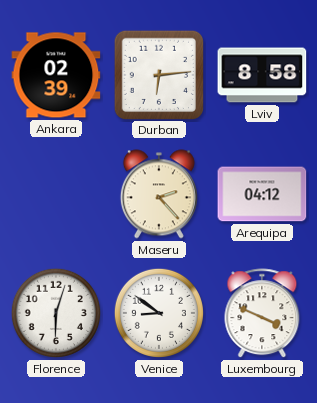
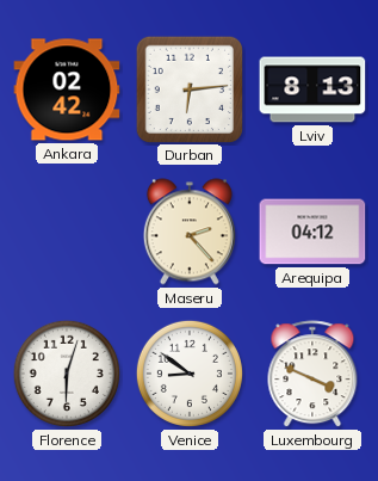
Ankara: 02:39 -> 02:42
Lviv: 8:58 -> 8:13
